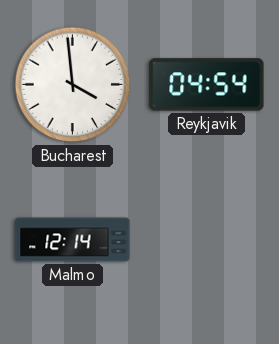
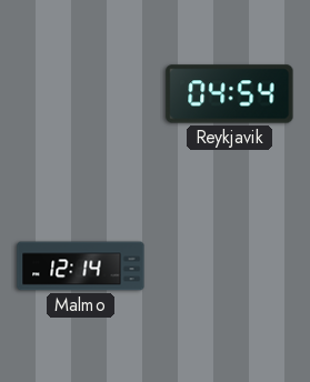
Bucharest: 3:59 -> none
